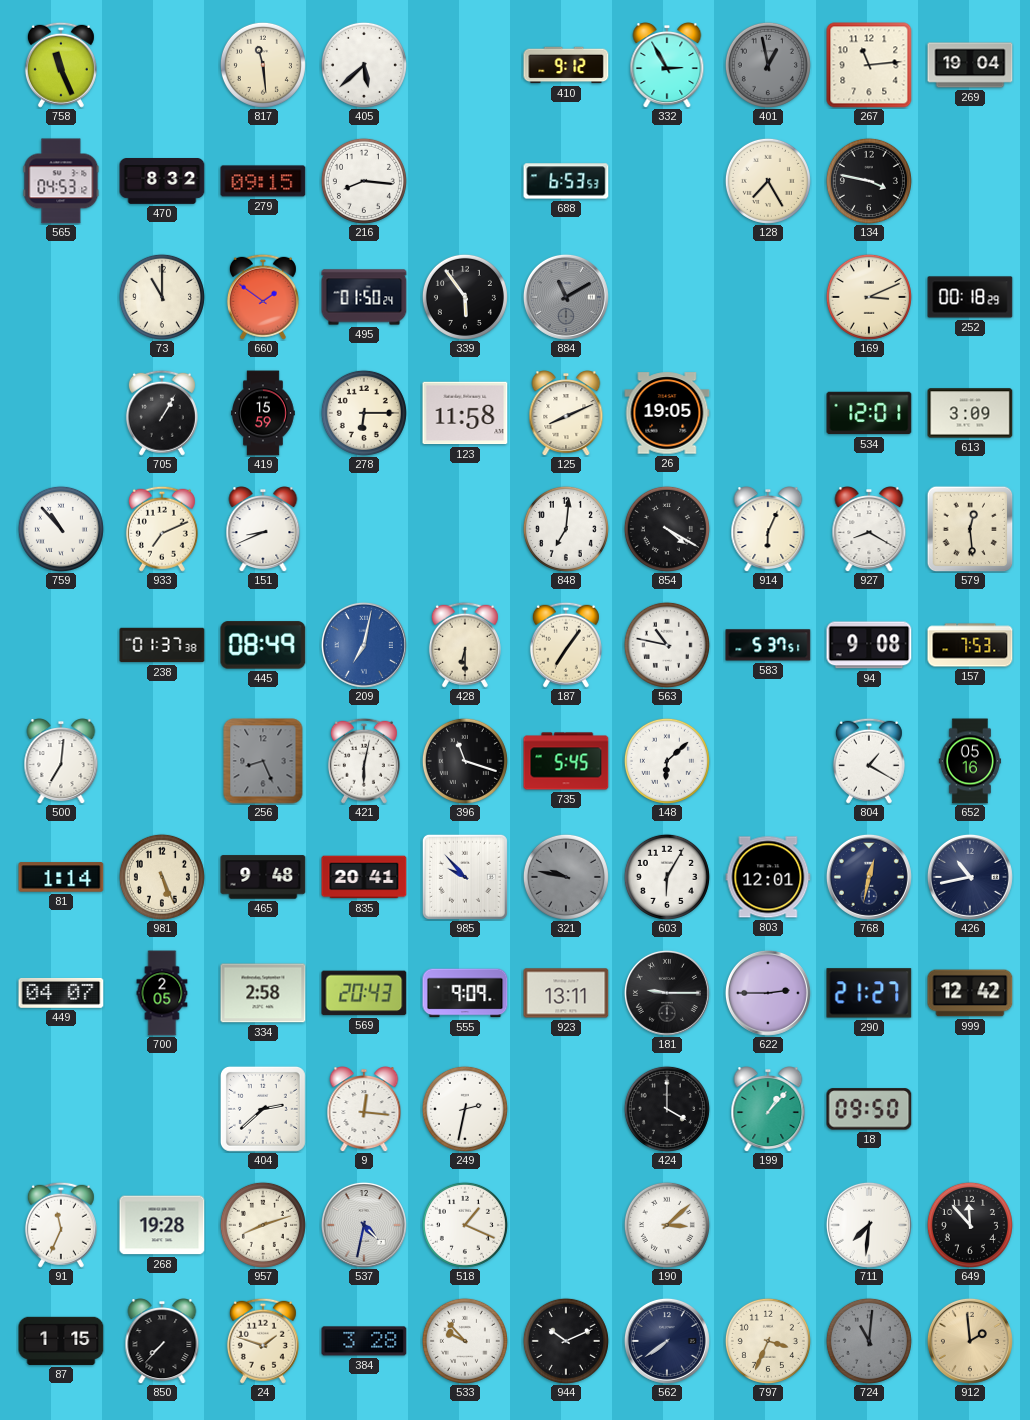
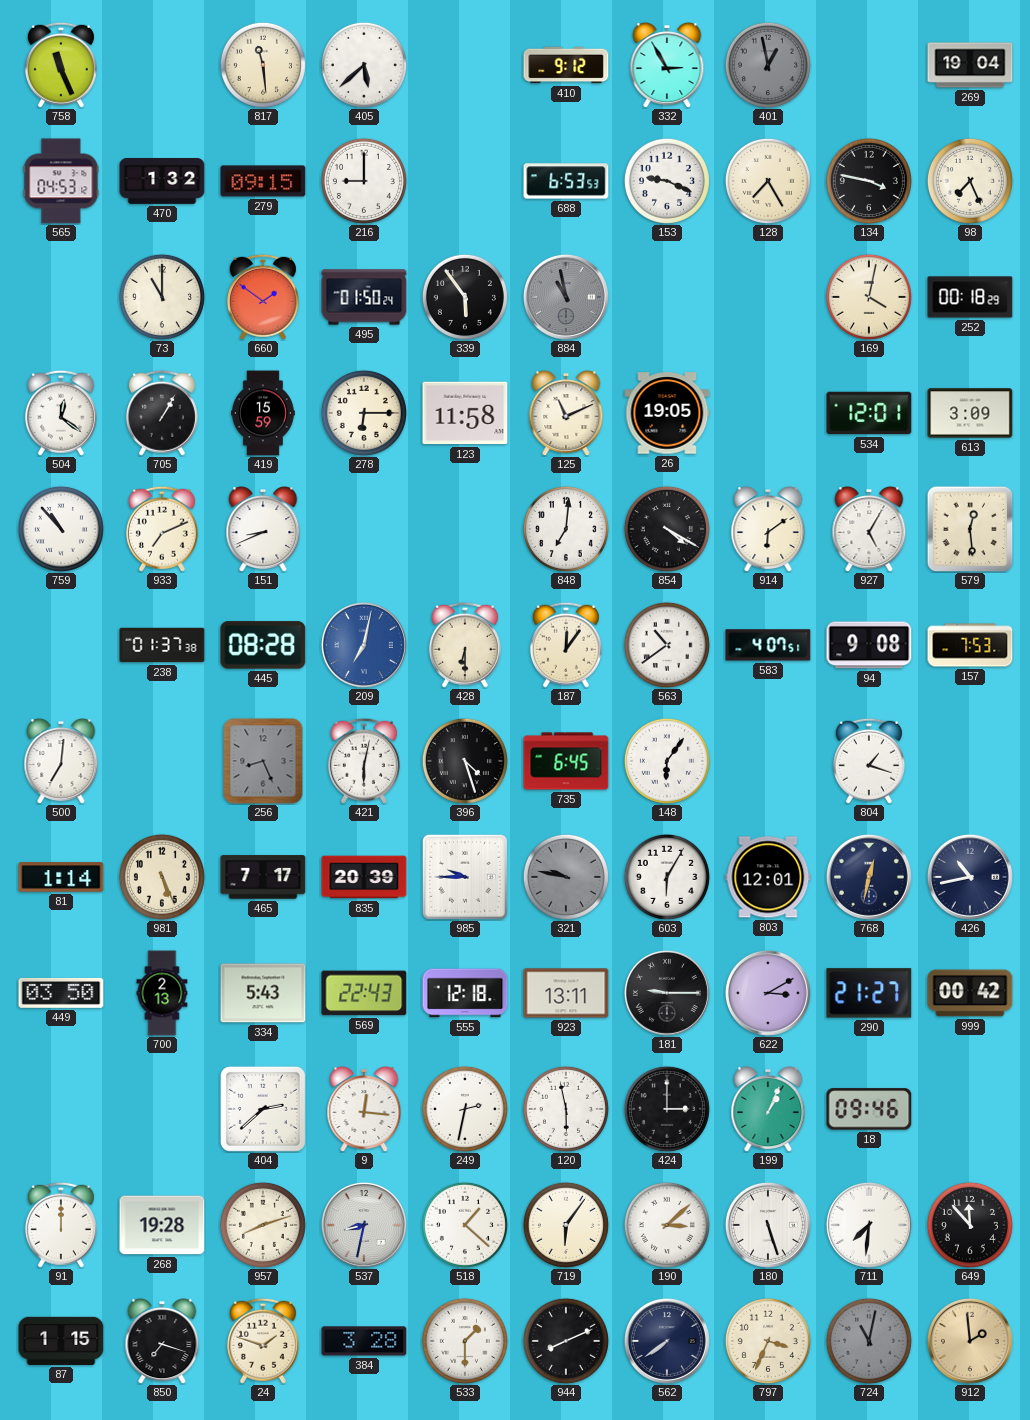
267: 11:14 -> none
470: 8:32 -> 1:32
216: 8:16 -> 9:00
153: none -> 9:19
98: none -> 7:26
884: 11:10 -> 10:58
169: 3:11 -> 4:02
504: none -> 12:21
125: 8:11 -> 11:11
914: 6:04 -> 6:09
927: 8:20 -> 5:05
445: 08:49 -> 08:28
187: 7:06 -> 12:06
563: 10:47 -> 10:39
583: 5:37 -> 4:07
396: 11:18 -> 4:27
735: 5:45 -> 6:45
148: 6:08 -> 6:06
804: 1:20 -> 1:18
652: 05:16 -> none
465: 9:48 -> 7:17
835: 20:41 -> 20:39
985: 9:53 -> 9:45
449: 04:07 -> 03:50
700: 2:05 -> 2:13
334: 2:58 -> 5:43
569: 20:43 -> 22:43
555: 9:09 -> 12:18
622: 2:45 -> 3:10
999: 12:42 -> 00:42
120: none -> 5:58
424: 4:00 -> 3:00
199: 1:07 -> 1:04
18: 09:50 -> 09:46
91: 11:34 -> 12:00
537: 4:32 -> 8:32
518: 1:19 -> 1:22
719: none -> 6:06
180: none -> 5:27
850: 7:37 -> 7:18
533: 9:53 -> 1:30
944: 10:11 -> 8:11
724: 11:01 -> 11:02
